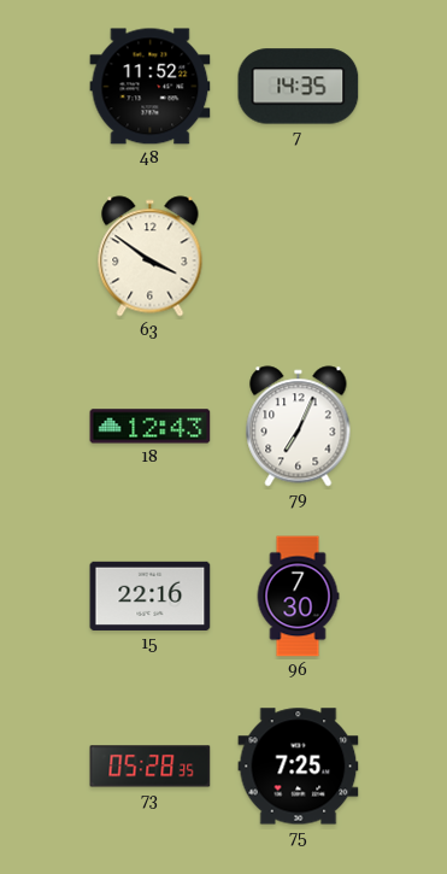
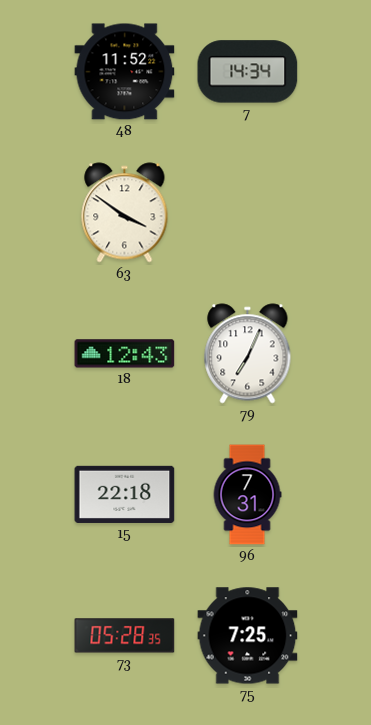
7: 14:35 -> 14:34
15: 22:16 -> 22:18
96: 7:30 -> 7:31
